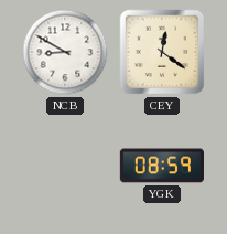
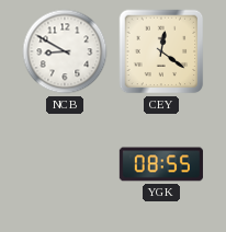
YGK: 08:59 -> 08:55
